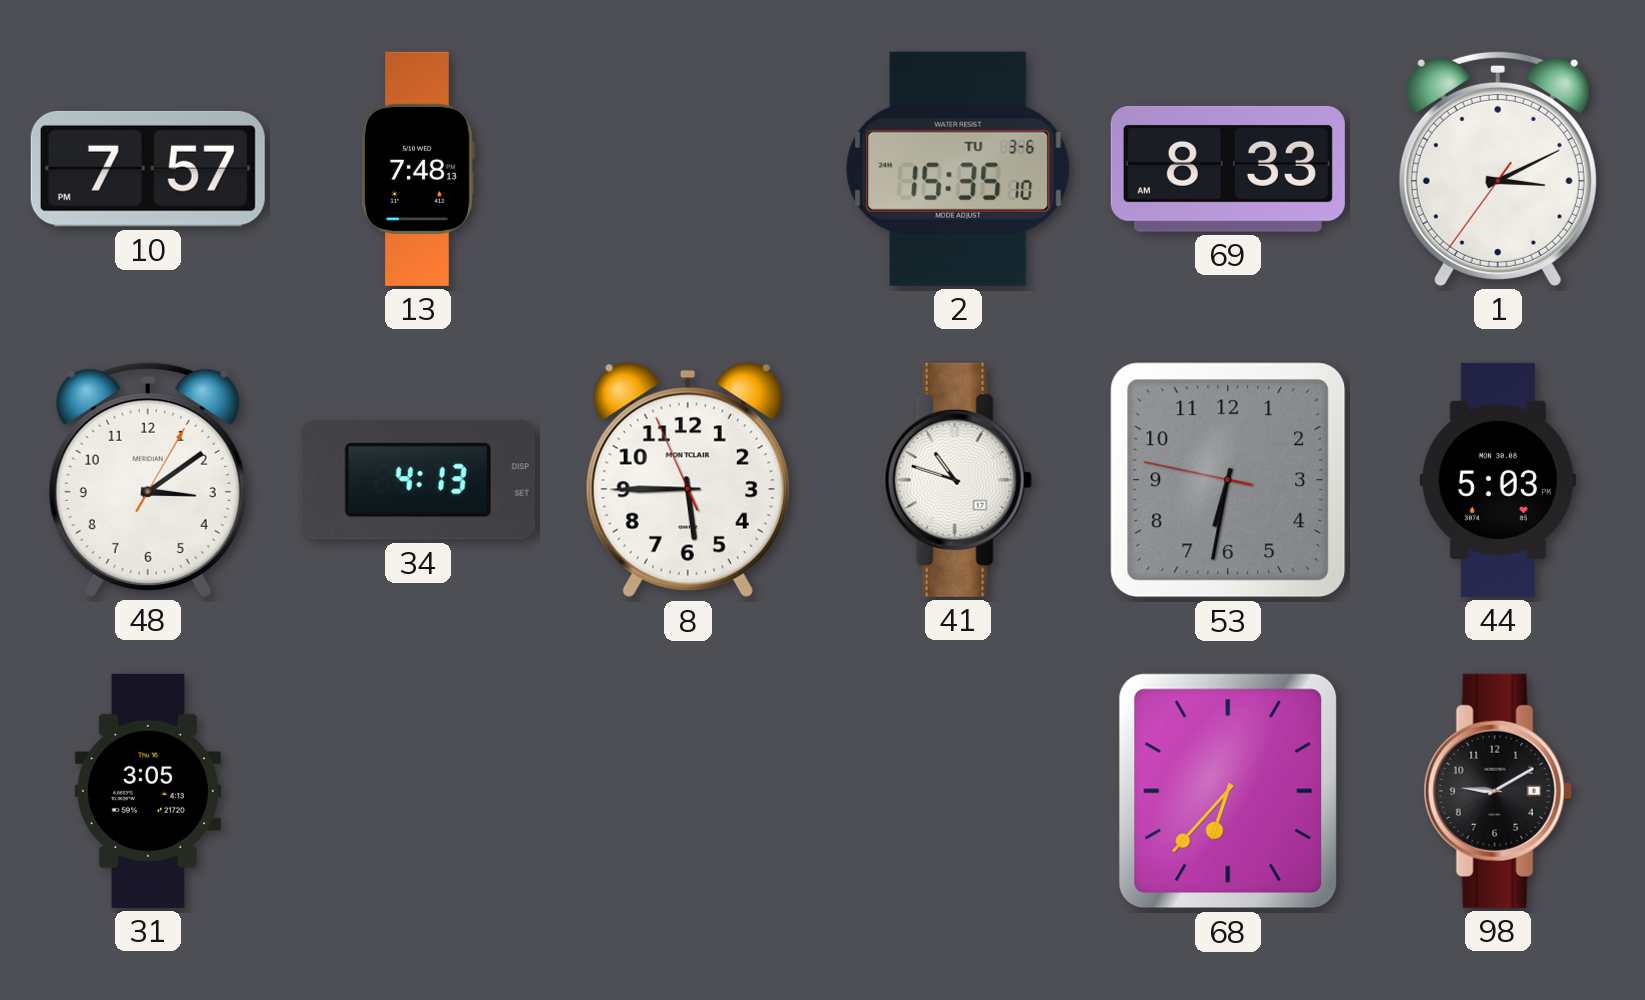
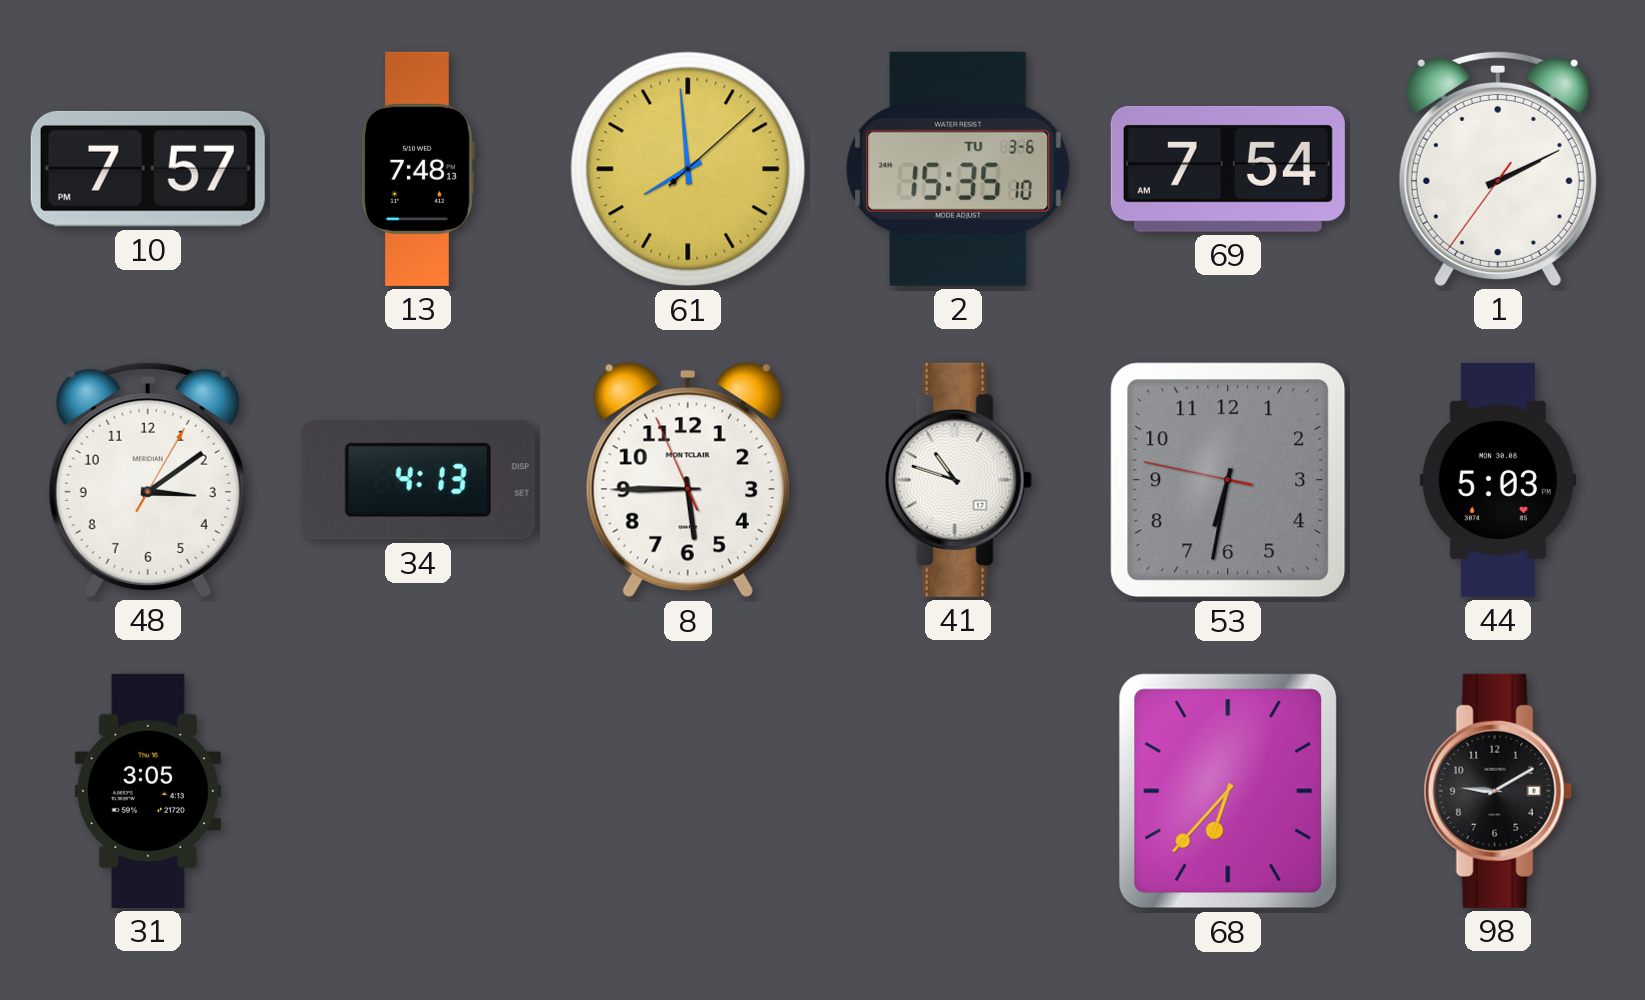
61: none -> 7:59
69: 8:33 -> 7:54
1: 3:10 -> 2:10
